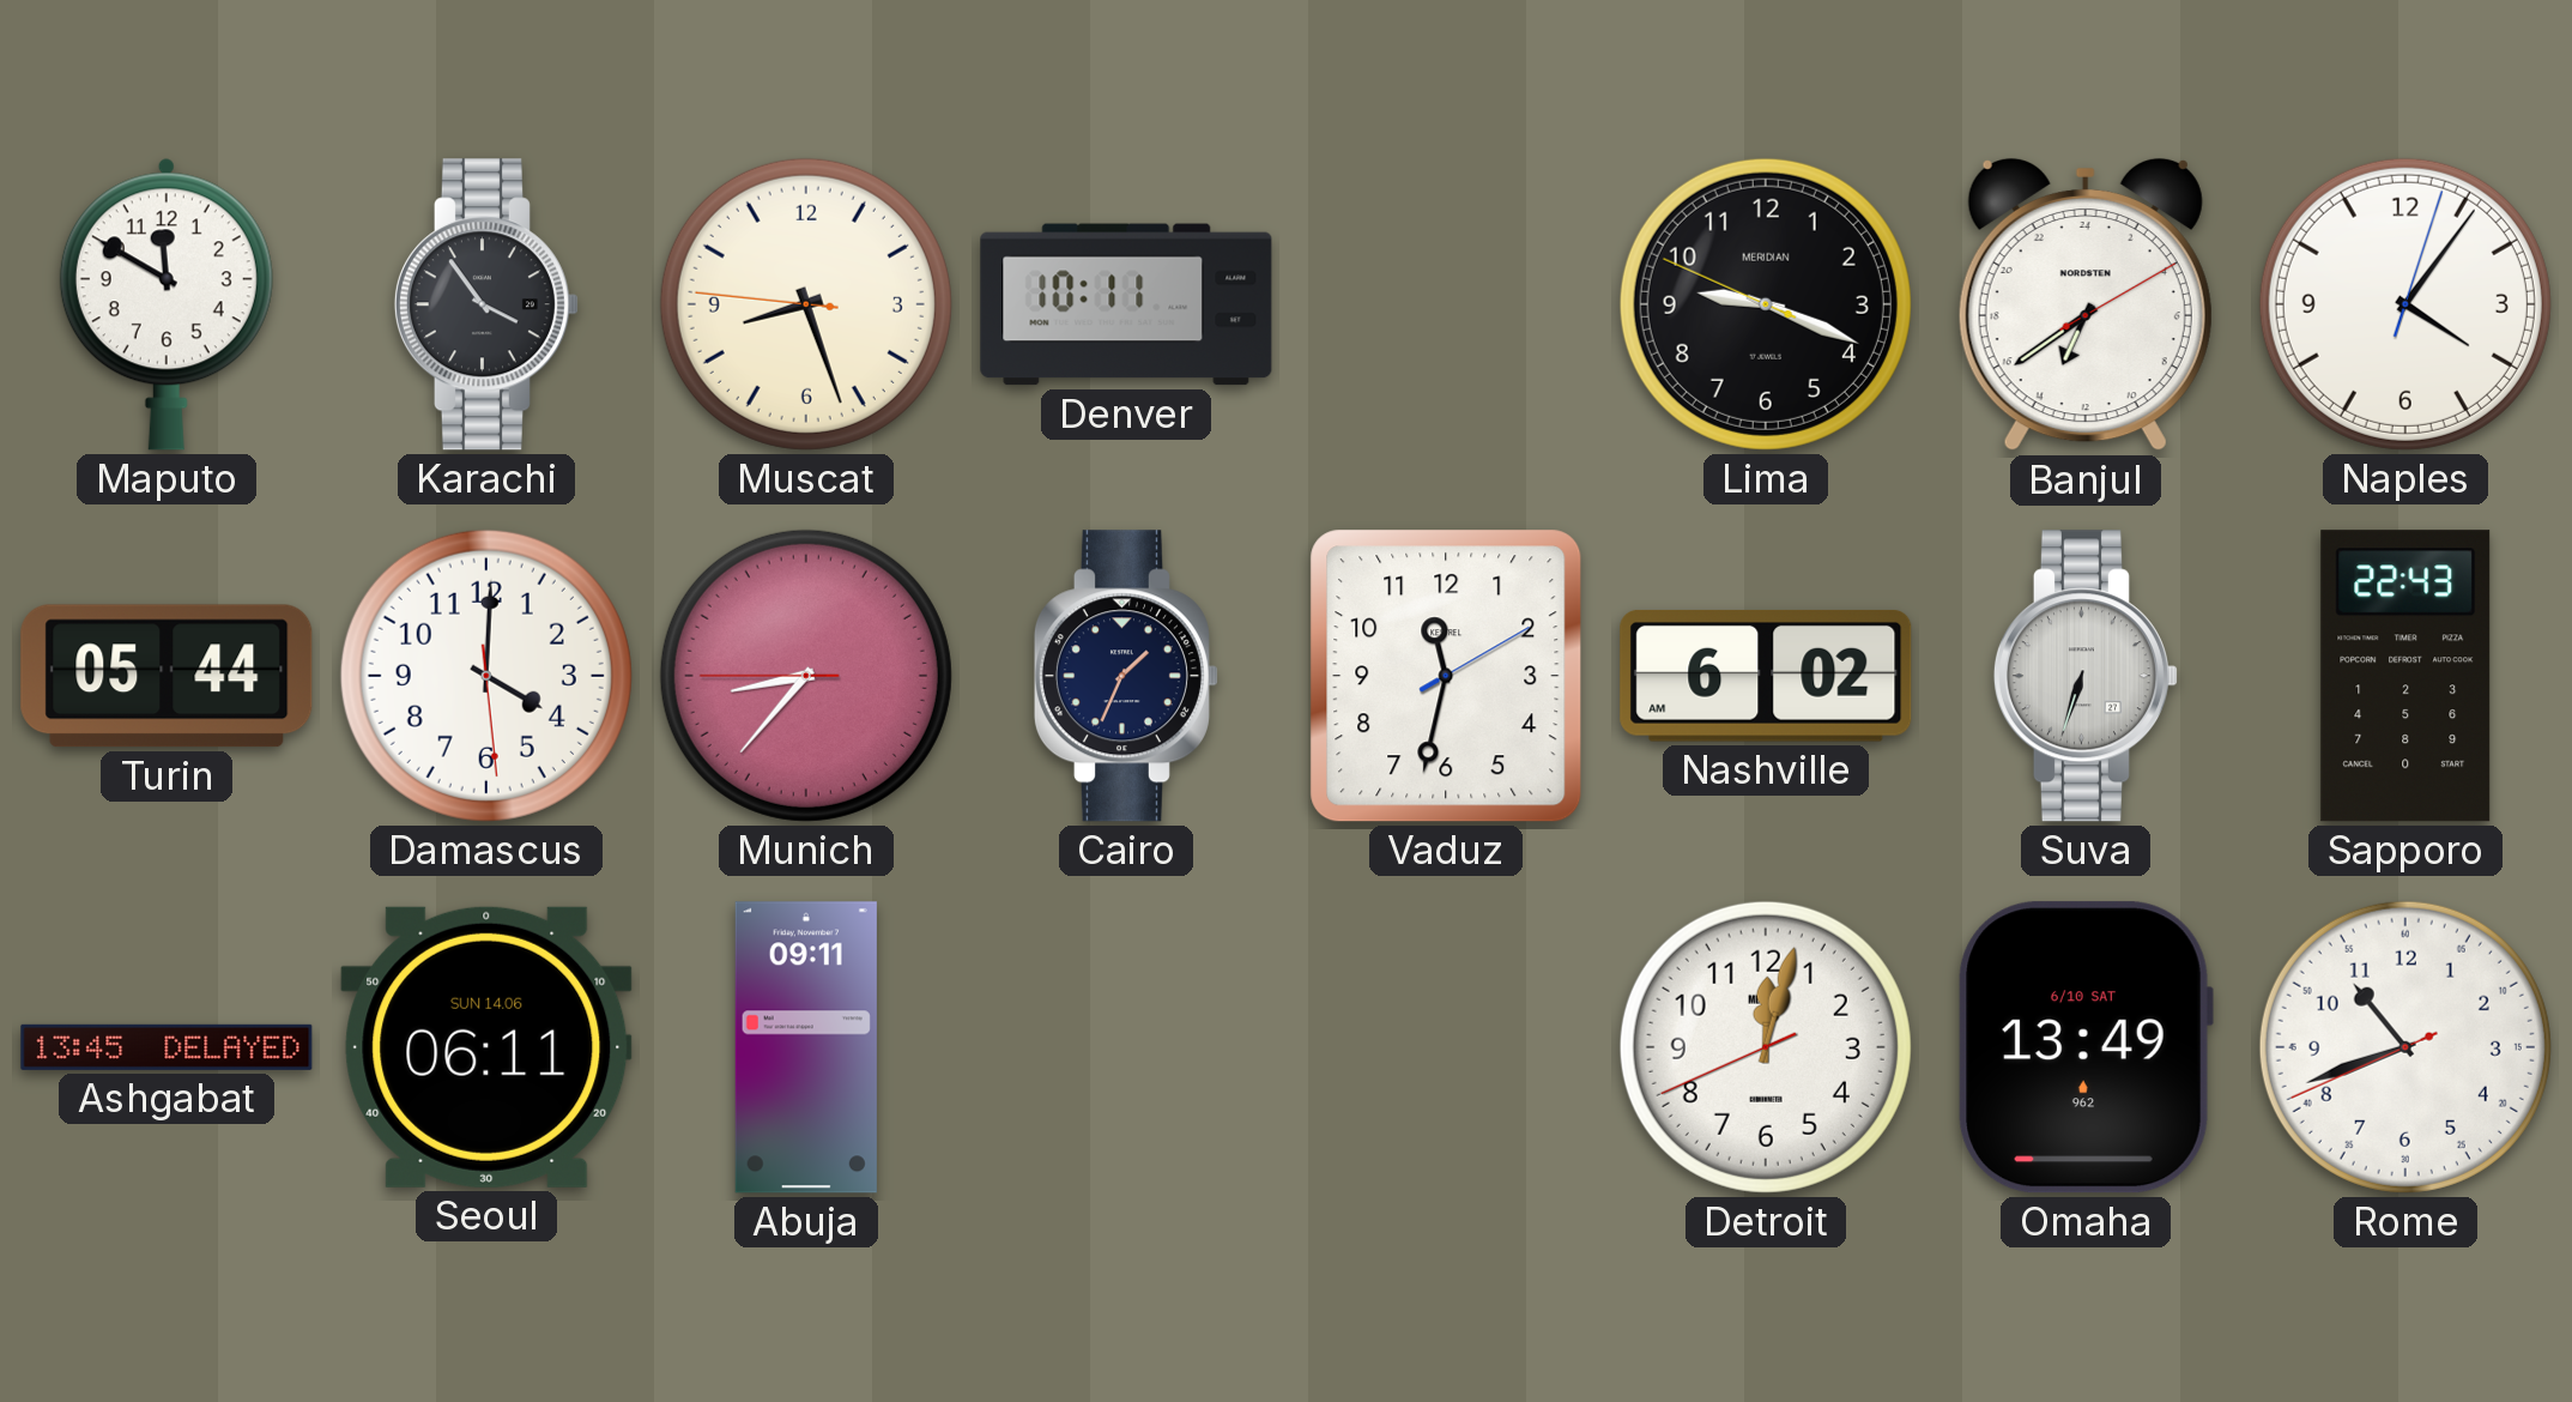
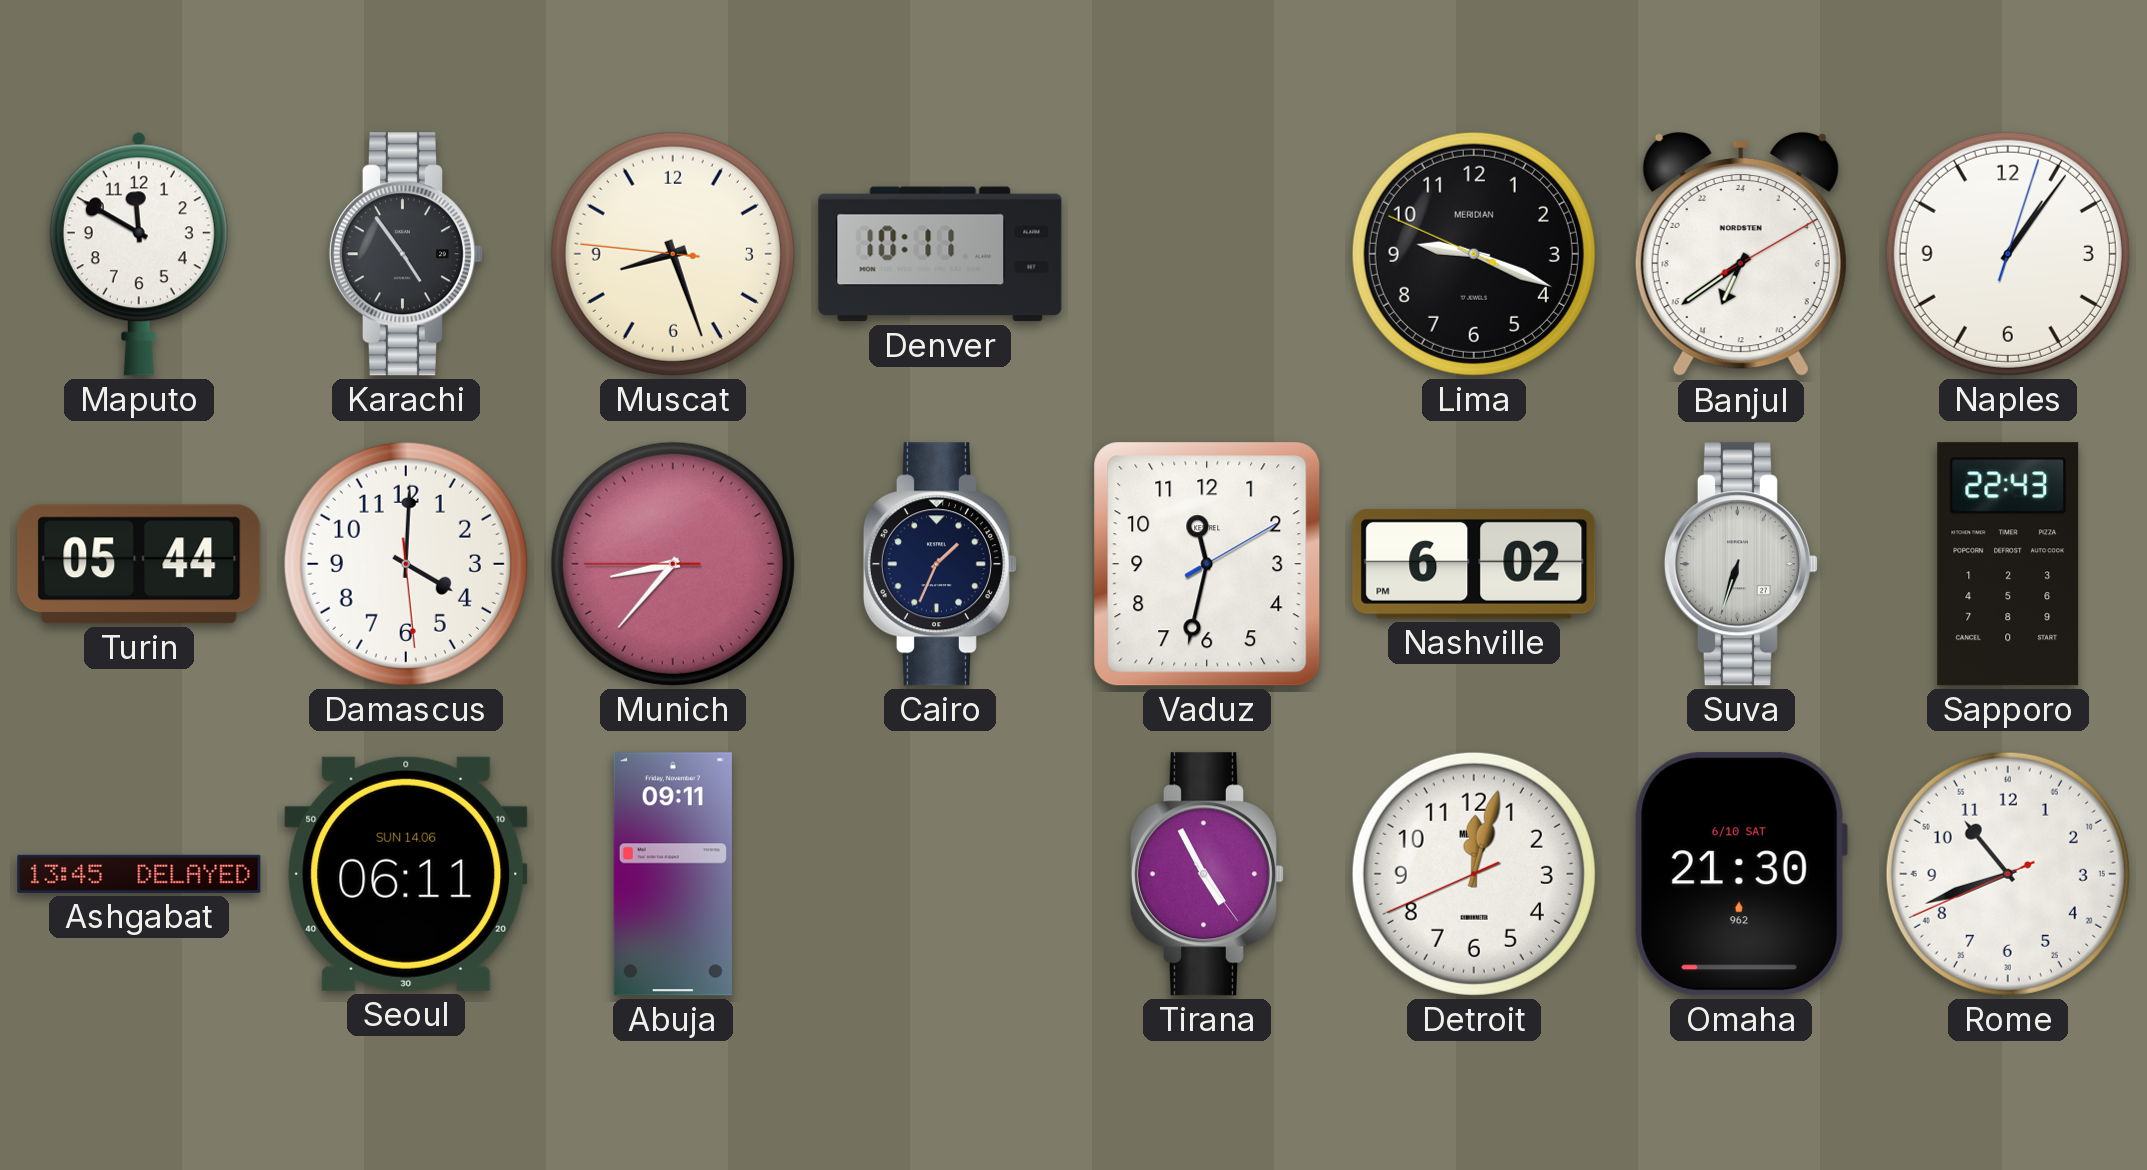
Karachi: 3:54 -> 4:54
Naples: 4:06 -> 1:06
Nashville: 6:02 AM -> 6:02 PM
Tirana: none -> 4:55
Omaha: 13:49 -> 21:30
